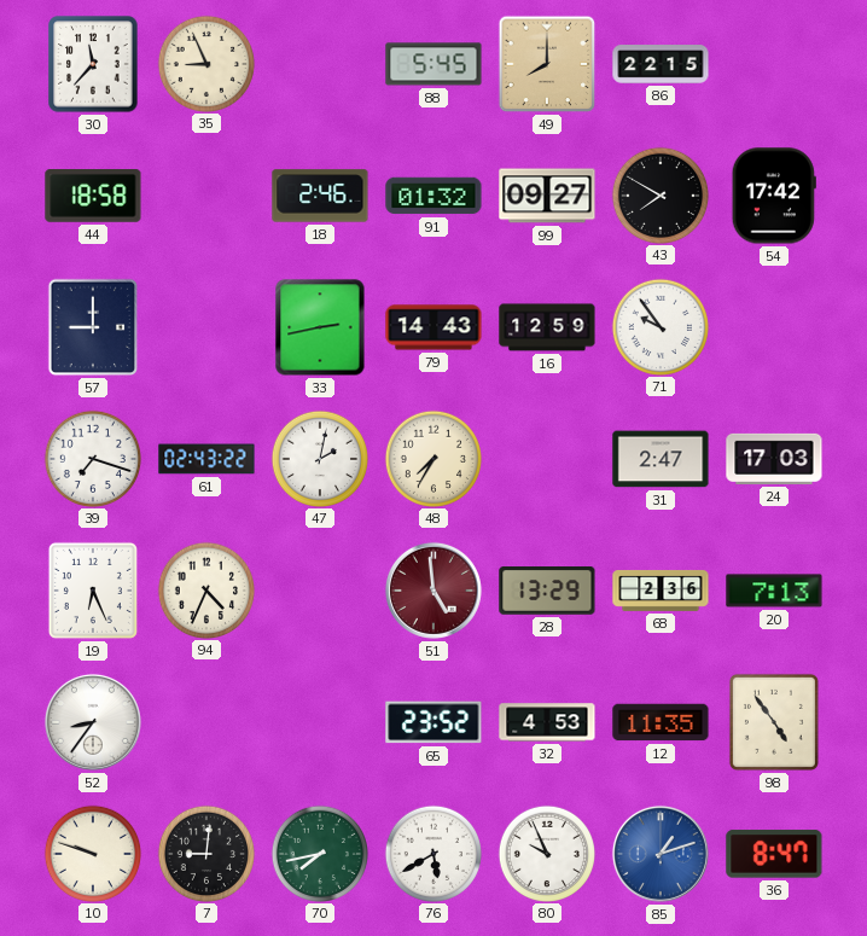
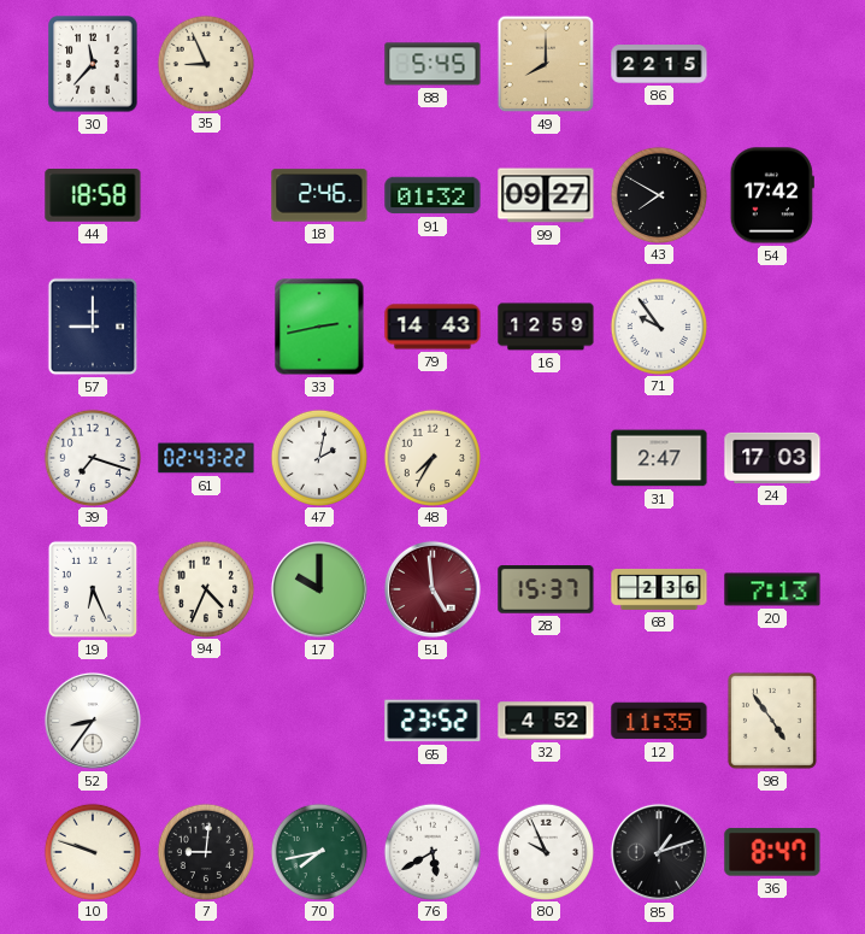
17: none -> 10:00
28: 13:29 -> 15:37
32: 4:53 -> 4:52
85 dial: blue -> black
